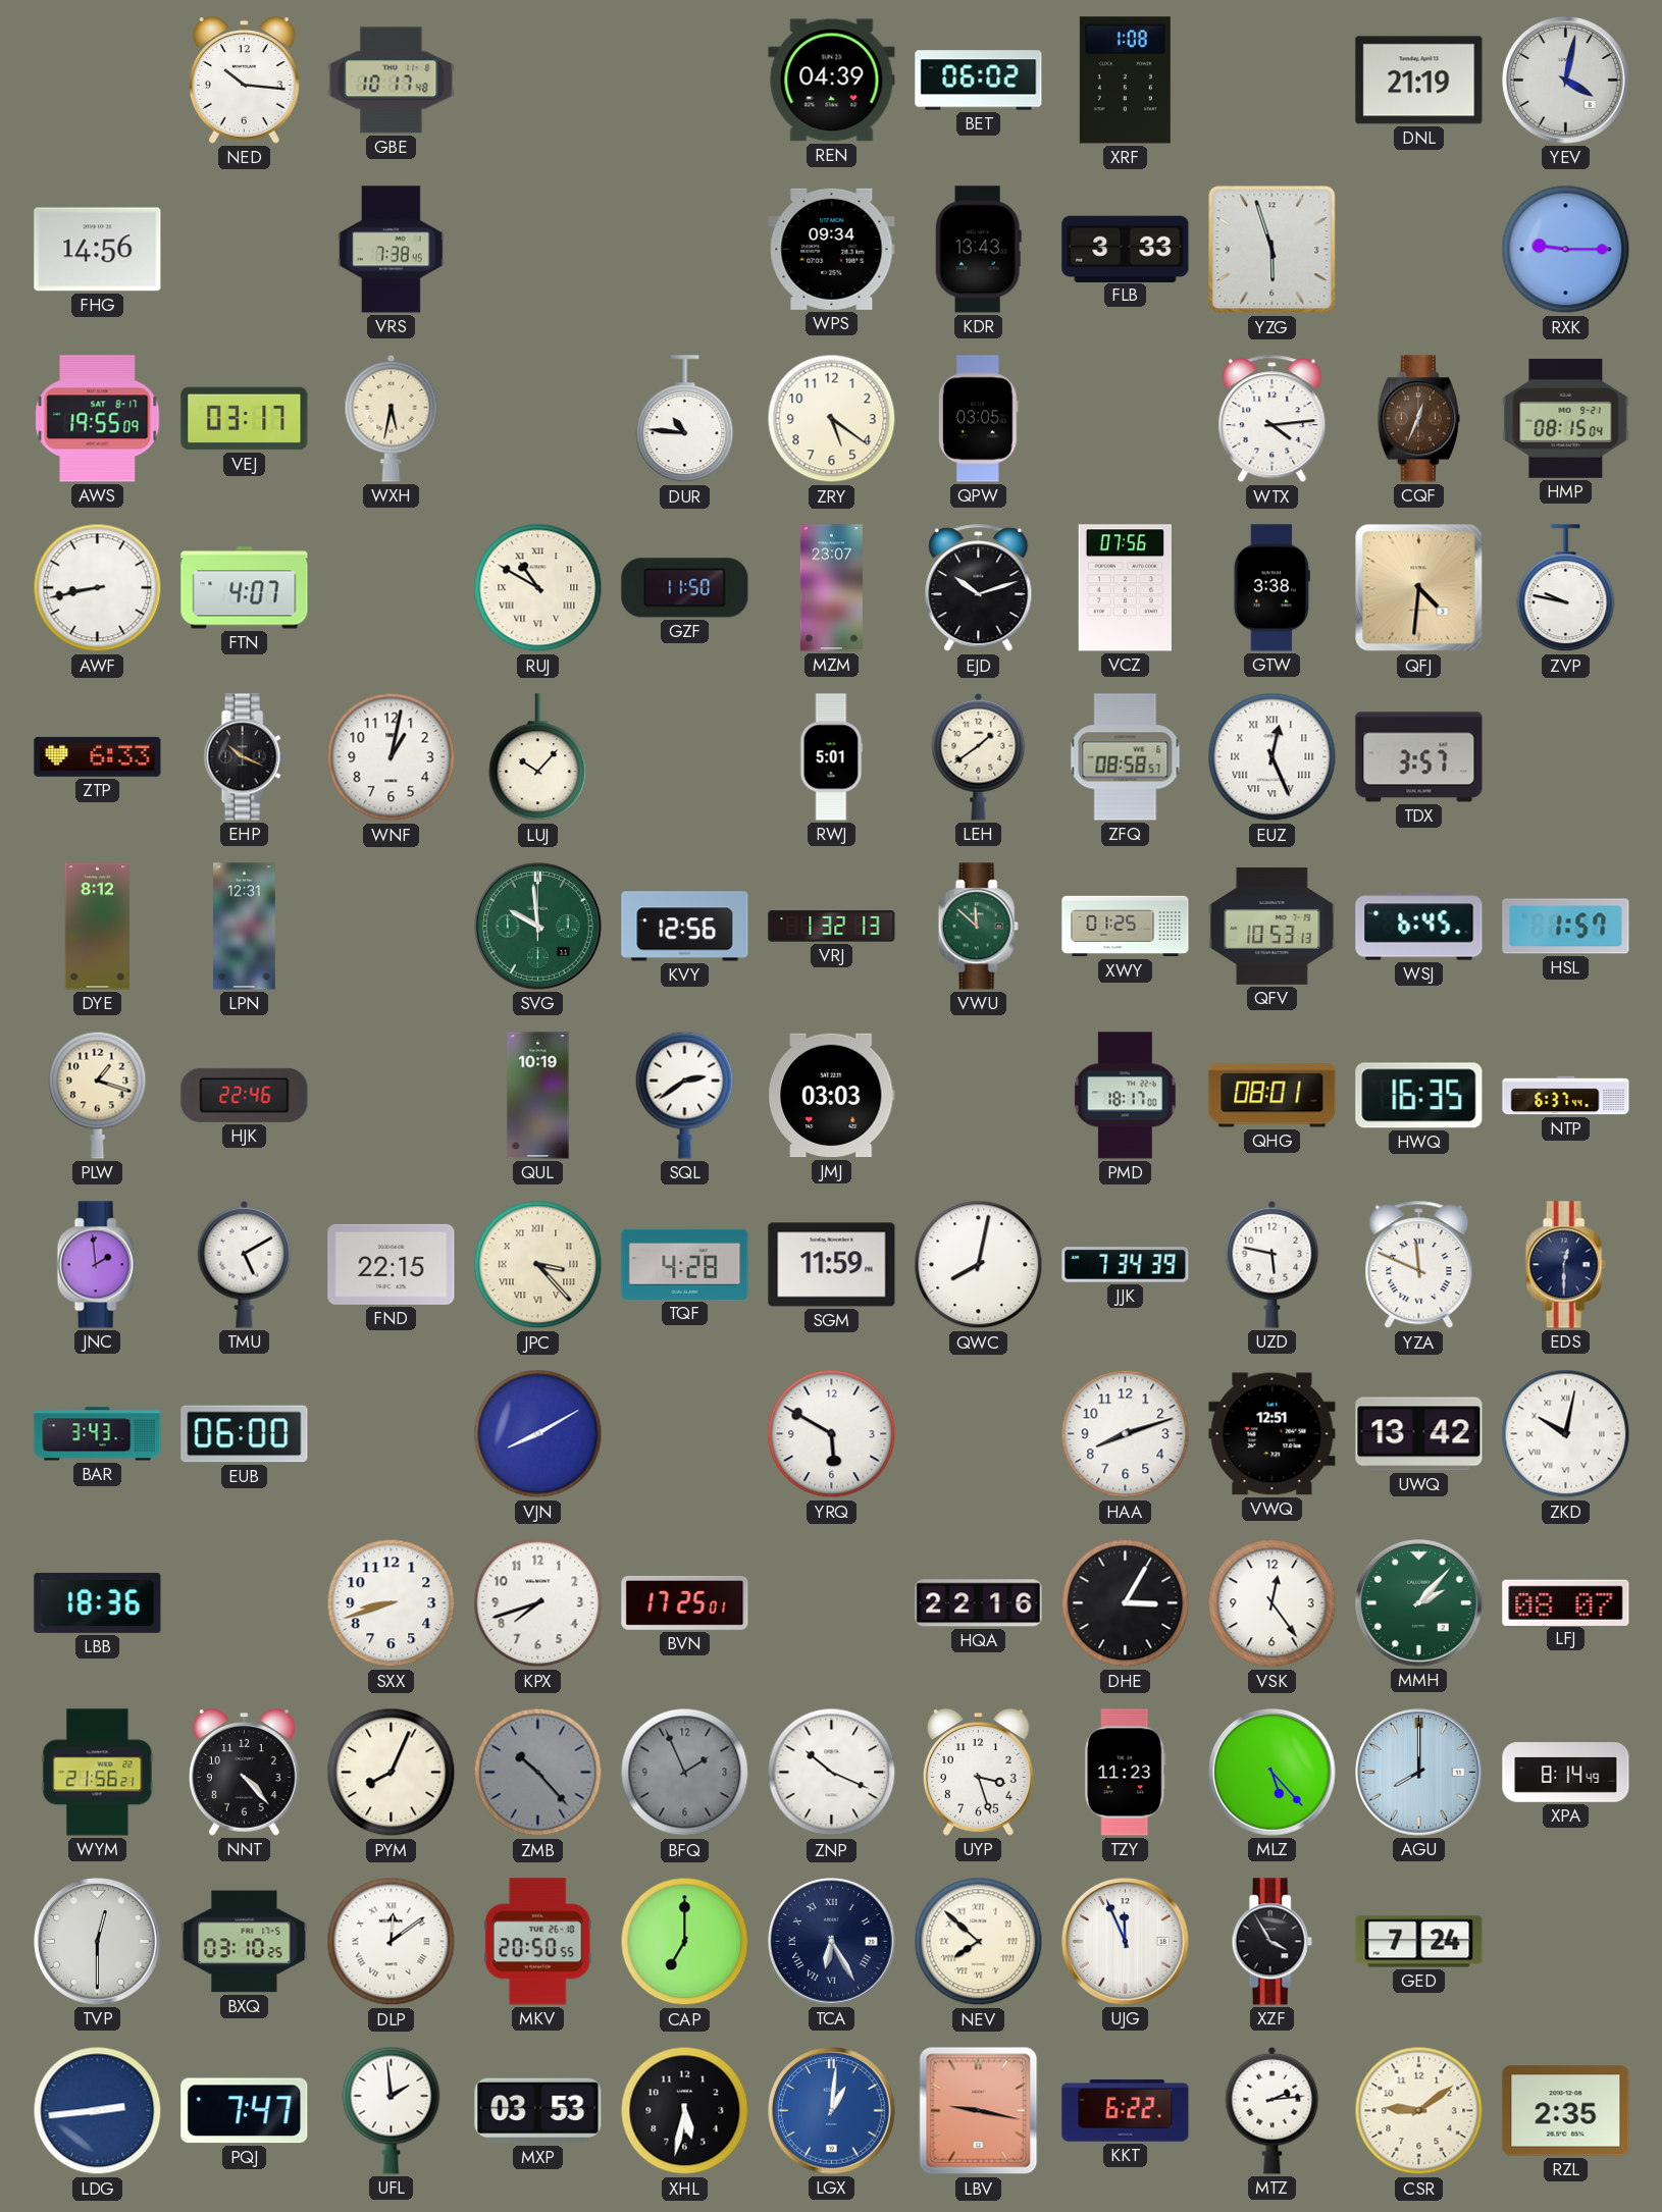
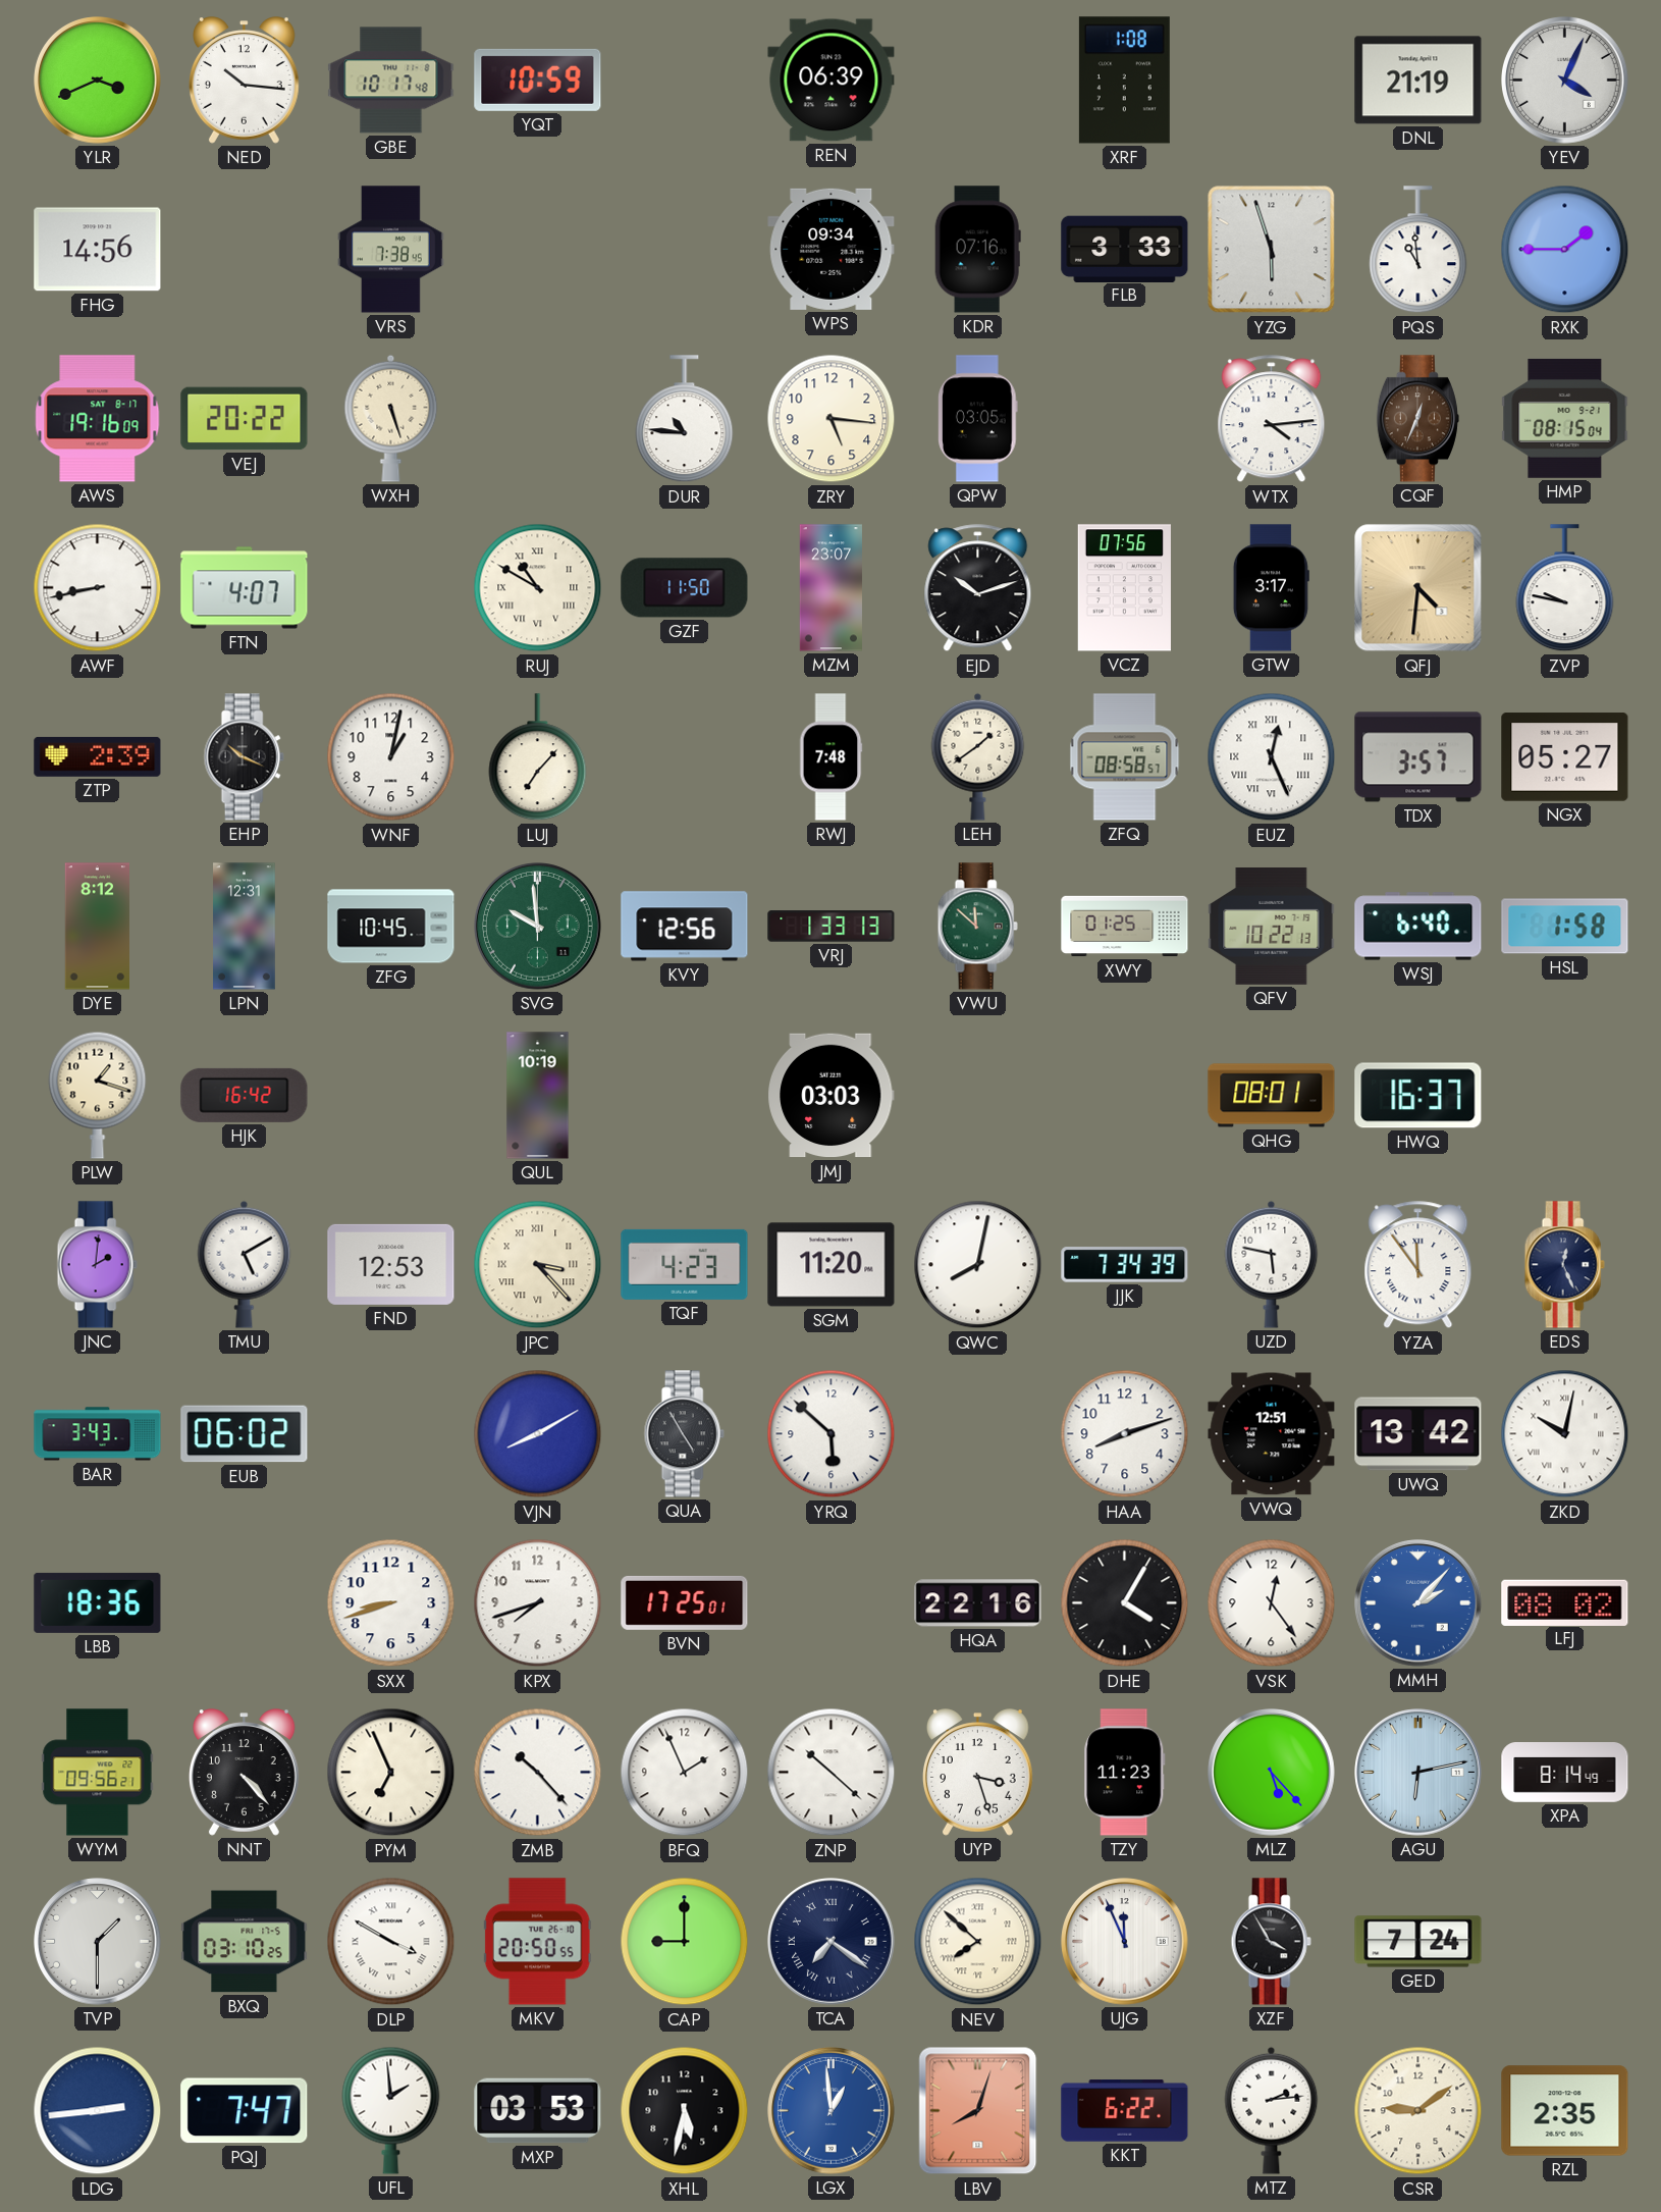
YLR: none -> 3:41
YQT: none -> 10:59
REN: 04:39 -> 06:39
BET: 06:02 -> none
YEV: 4:02 -> 4:04
KDR: 13:43 -> 07:16
PQS: none -> 10:59
RXK: 9:15 -> 1:45
AWS: 19:55 -> 19:16
VEJ: 03:17 -> 20:22
WXH: 5:32 -> 5:27
ZRY: 5:21 -> 5:16
GTW: 3:38 -> 3:17
ZTP: 6:33 -> 2:39
LUJ: 10:07 -> 7:07
RWJ: 5:01 -> 7:48
NGX: none -> 05:27
ZFG: none -> 10:45
VRJ: 1:32 -> 1:33
QFV: 10:53 -> 10:22
WSJ: 6:45 -> 6:40
HSL: 1:57 -> 1:58
HJK: 22:46 -> 16:42
SQL: 2:39 -> none
PMD: 18:17 -> none
HWQ: 16:35 -> 16:37
NTP: 6:37 -> none
JNC: 1:59 -> 2:01
FND: 22:15 -> 12:53
TQF: 4:28 -> 4:23
SGM: 11:59 -> 11:20
YZA: 11:49 -> 11:54
EDS: 12:30 -> 12:26
EUB: 06:00 -> 06:02
QUA: none -> 4:55
YRQ: 5:50 -> 5:52
DHE: 3:05 -> 4:05
MMH dial: green -> blue
LFJ: 08:07 -> 08:02
WYM: 21:56 -> 09:56
PYM: 8:04 -> 6:56
ZMB dial: grey -> white
BFQ dial: grey -> white
ZNP: 10:19 -> 10:22
AGU: 8:00 -> 6:13
TVP: 12:30 -> 1:30
DLP: 12:09 -> 3:50
CAP: 7:00 -> 9:00
TCA: 6:25 -> 7:21
LGX: 1:01 -> 12:59
LBV: 9:17 -> 8:03
